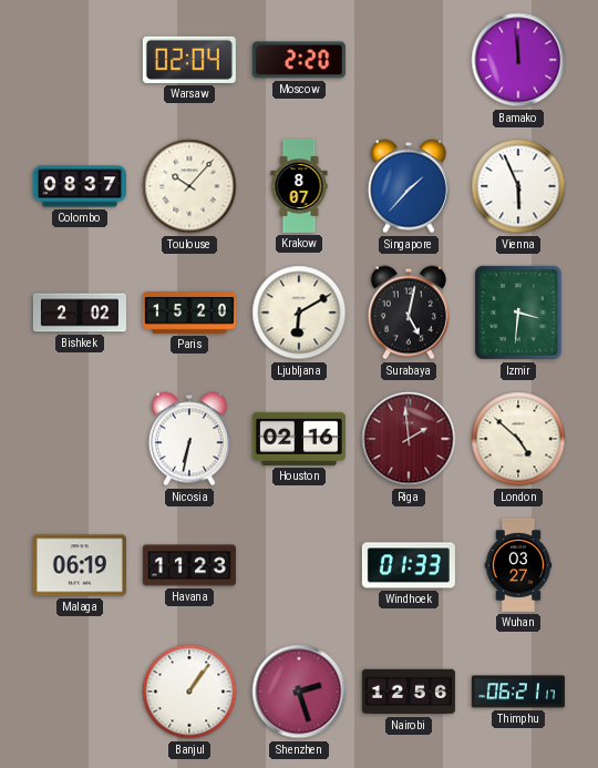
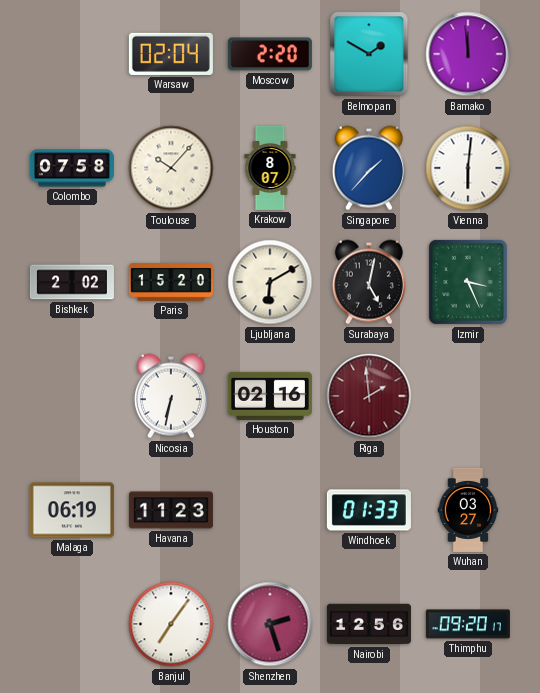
Belmopan: none -> 1:50
Colombo: 08:37 -> 07:58
Vienna: 5:56 -> 6:01
Izmir: 3:31 -> 3:26
London: 4:52 -> none
Banjul: 1:06 -> 7:06
Thimphu: 06:21 -> 09:20
